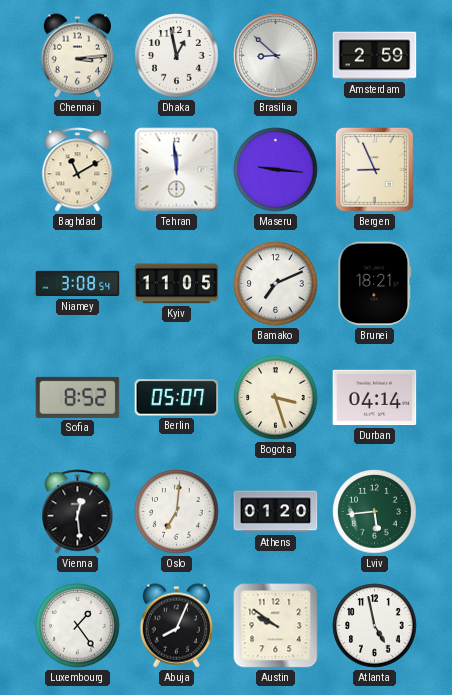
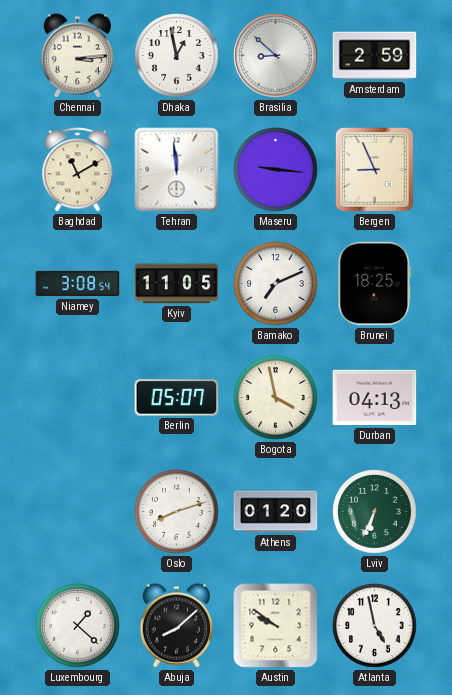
Brunei: 18:21 -> 18:25
Sofia: 8:52 -> none
Bogota: 3:27 -> 3:58
Durban: 04:14 -> 04:13
Vienna: 12:29 -> none
Oslo: 7:01 -> 8:12
Lviv: 5:44 -> 6:34
Luxembourg: 1:24 -> 1:22
Abuja: 8:04 -> 8:08
